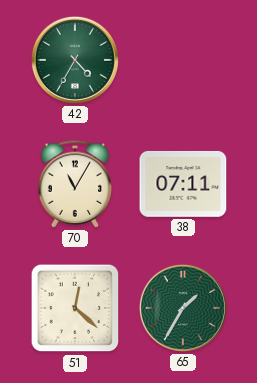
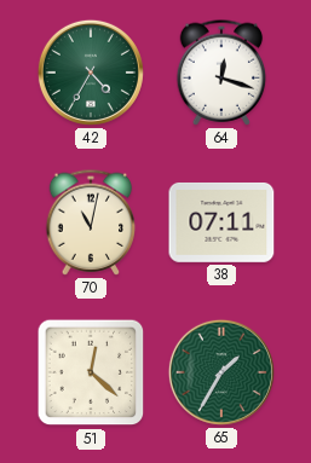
64: none -> 12:18
70: 11:05 -> 11:02
